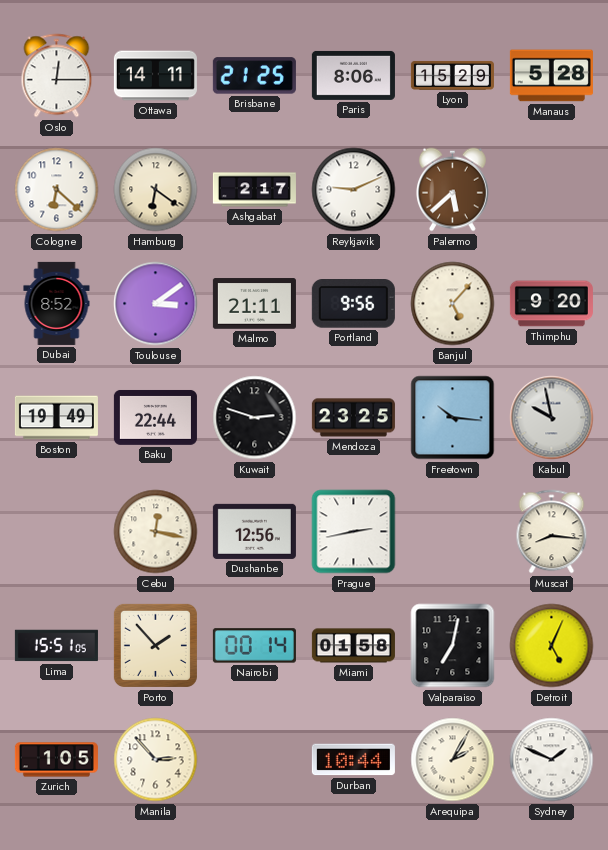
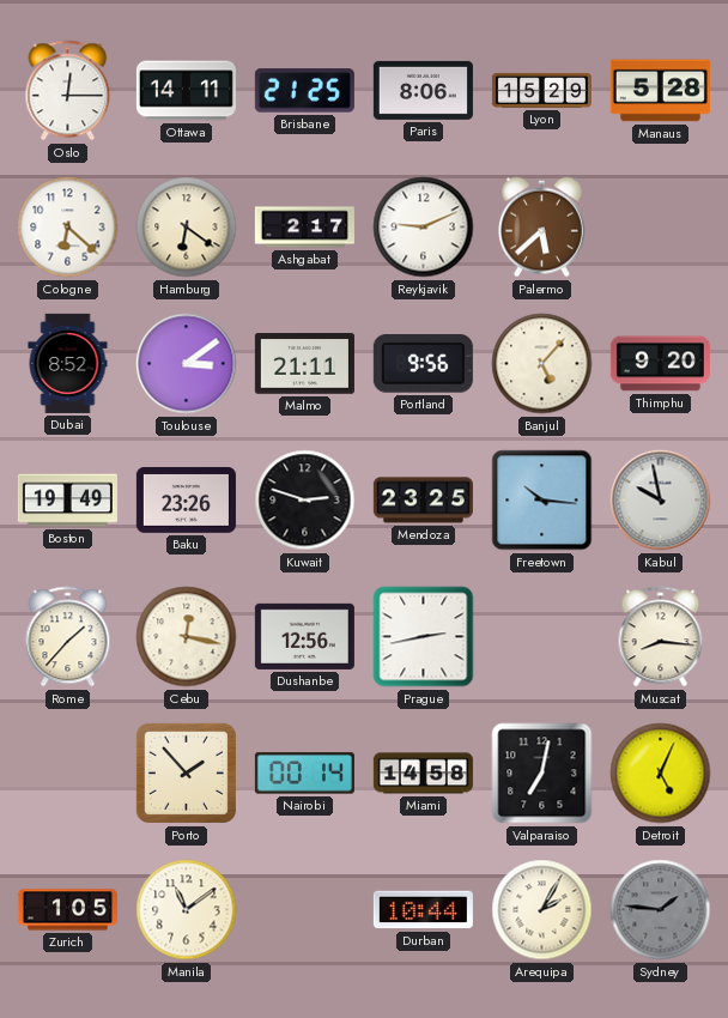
Baku: 22:44 -> 23:26
Rome: none -> 1:37
Lima: 15:51 -> none
Miami: 01:58 -> 14:58
Manila: 2:53 -> 11:09
Sydney: 1:49 -> 1:46
Sydney dial: white -> grey
